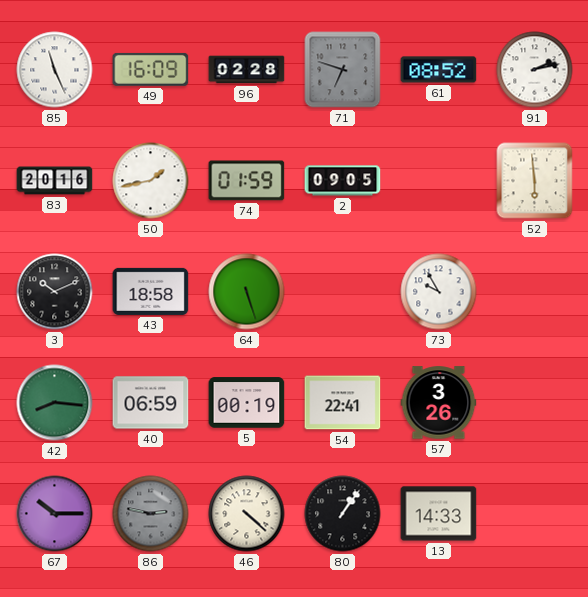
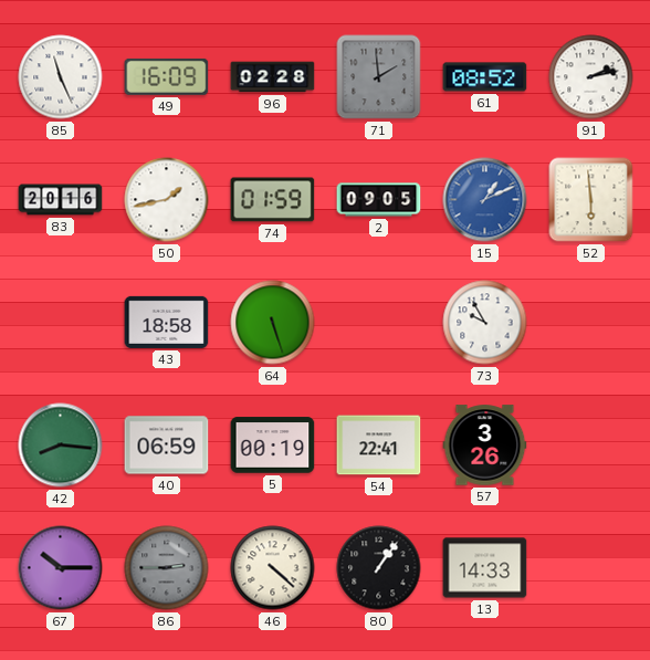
71: 6:48 -> 1:59
15: none -> 1:11
3: 10:11 -> none
86: 2:47 -> 2:45
